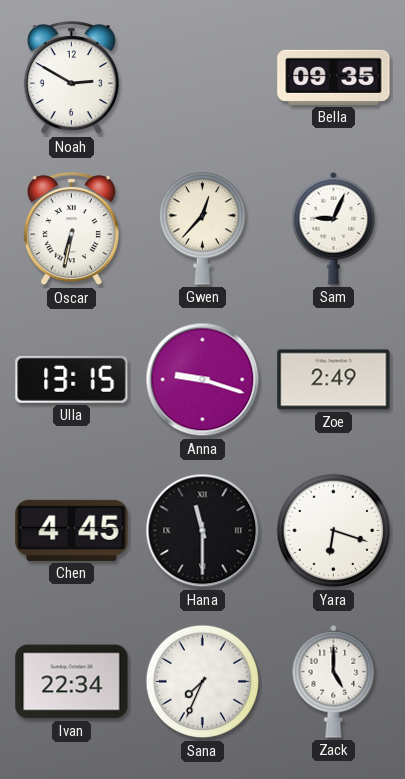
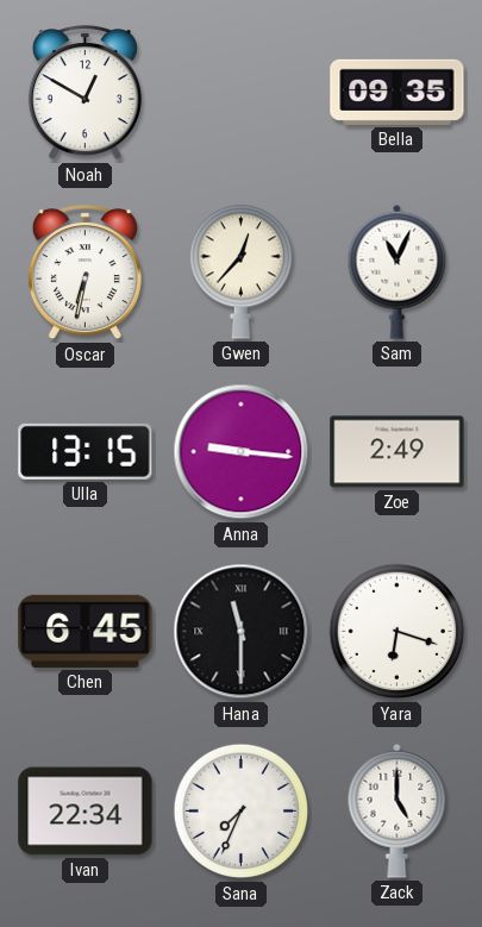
Noah: 2:50 -> 12:50
Sam: 9:04 -> 11:04
Anna: 9:18 -> 9:16
Chen: 4:45 -> 6:45
